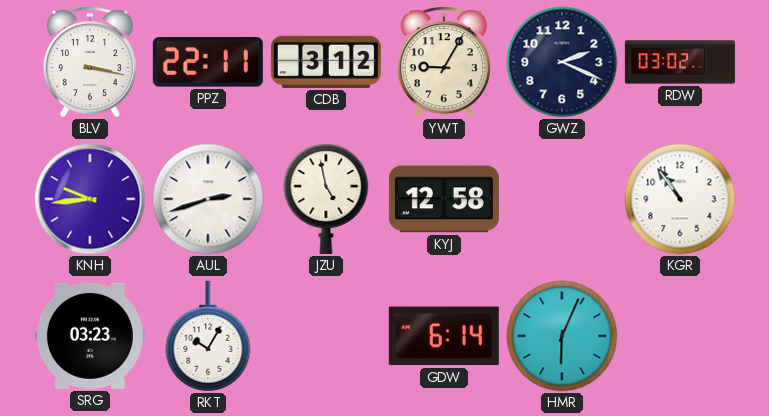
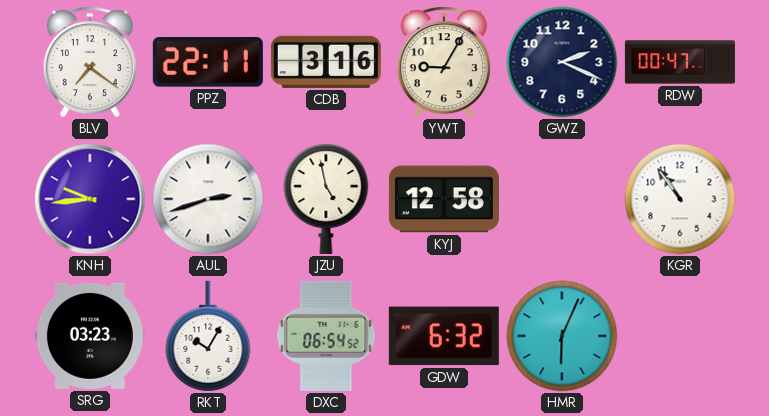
BLV: 3:17 -> 7:21
CDB: 3:12 -> 3:16
RDW: 03:02 -> 00:47
DXC: none -> 06:54
GDW: 6:14 -> 6:32
